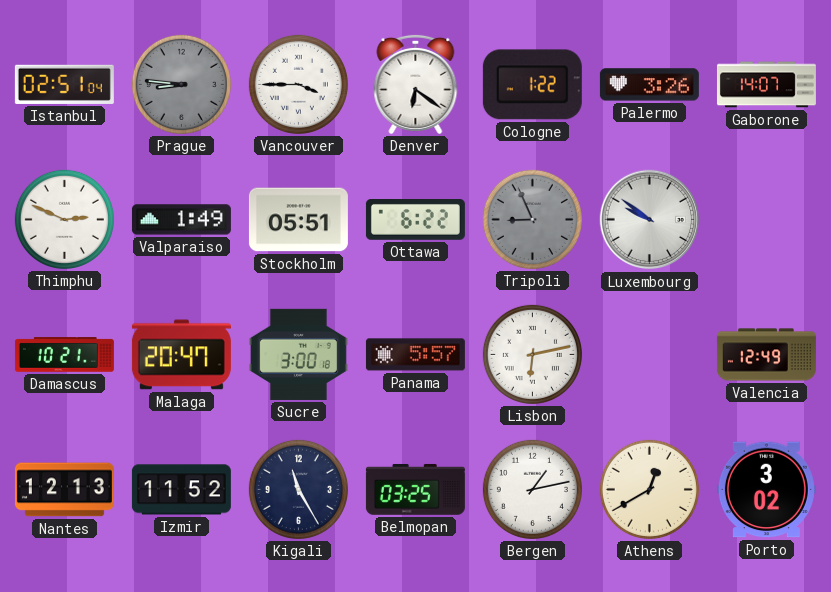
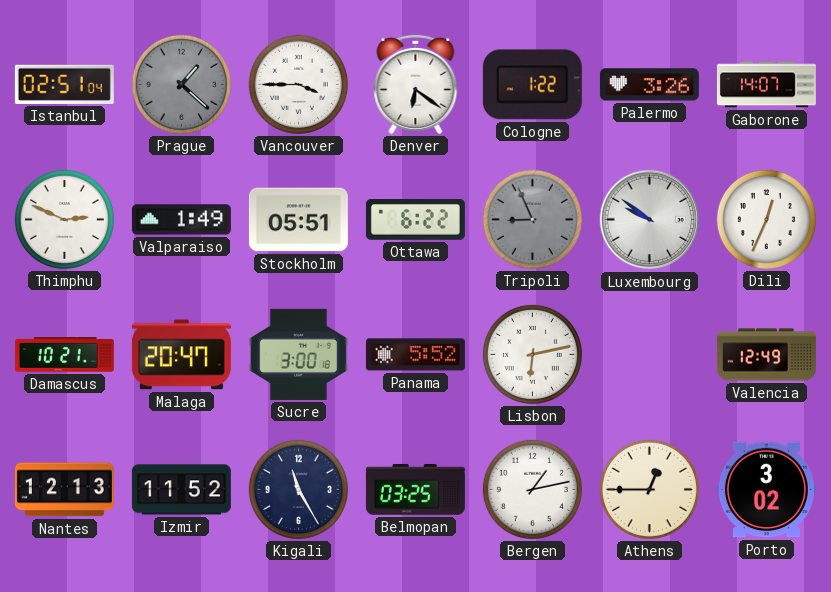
Prague: 8:46 -> 1:22
Dili: none -> 12:34
Panama: 5:57 -> 5:52
Athens: 12:40 -> 12:45
